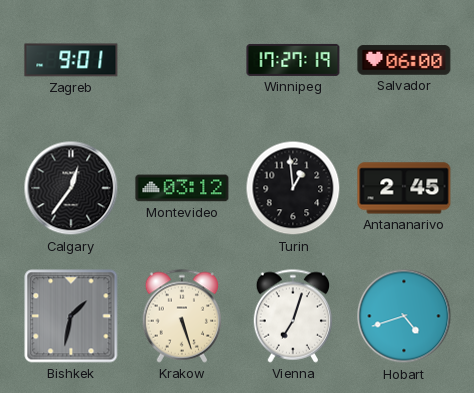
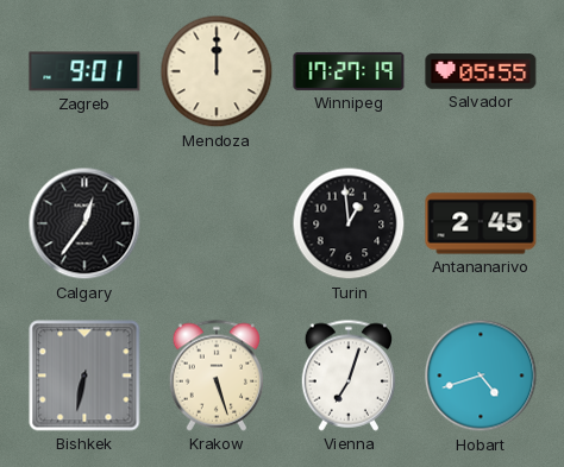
Mendoza: none -> 12:00
Salvador: 06:00 -> 05:55
Montevideo: 03:12 -> none
Bishkek: 1:32 -> 6:32
